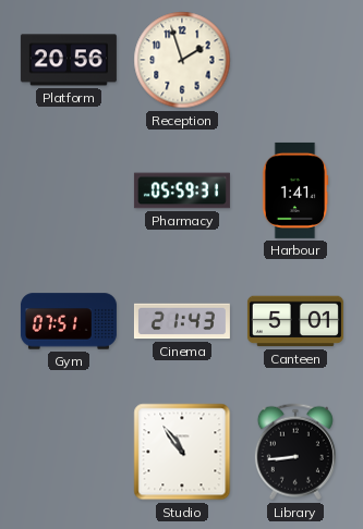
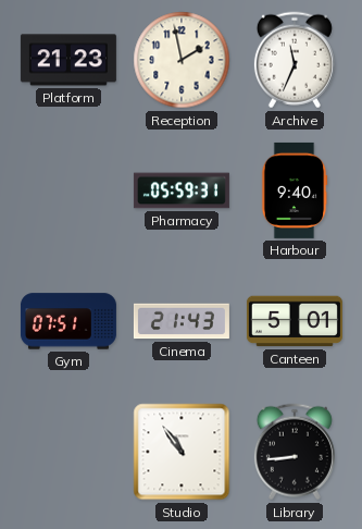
Platform: 20:56 -> 21:23
Reception: 1:57 -> 1:58
Archive: none -> 11:34
Harbour: 1:41 -> 9:40
